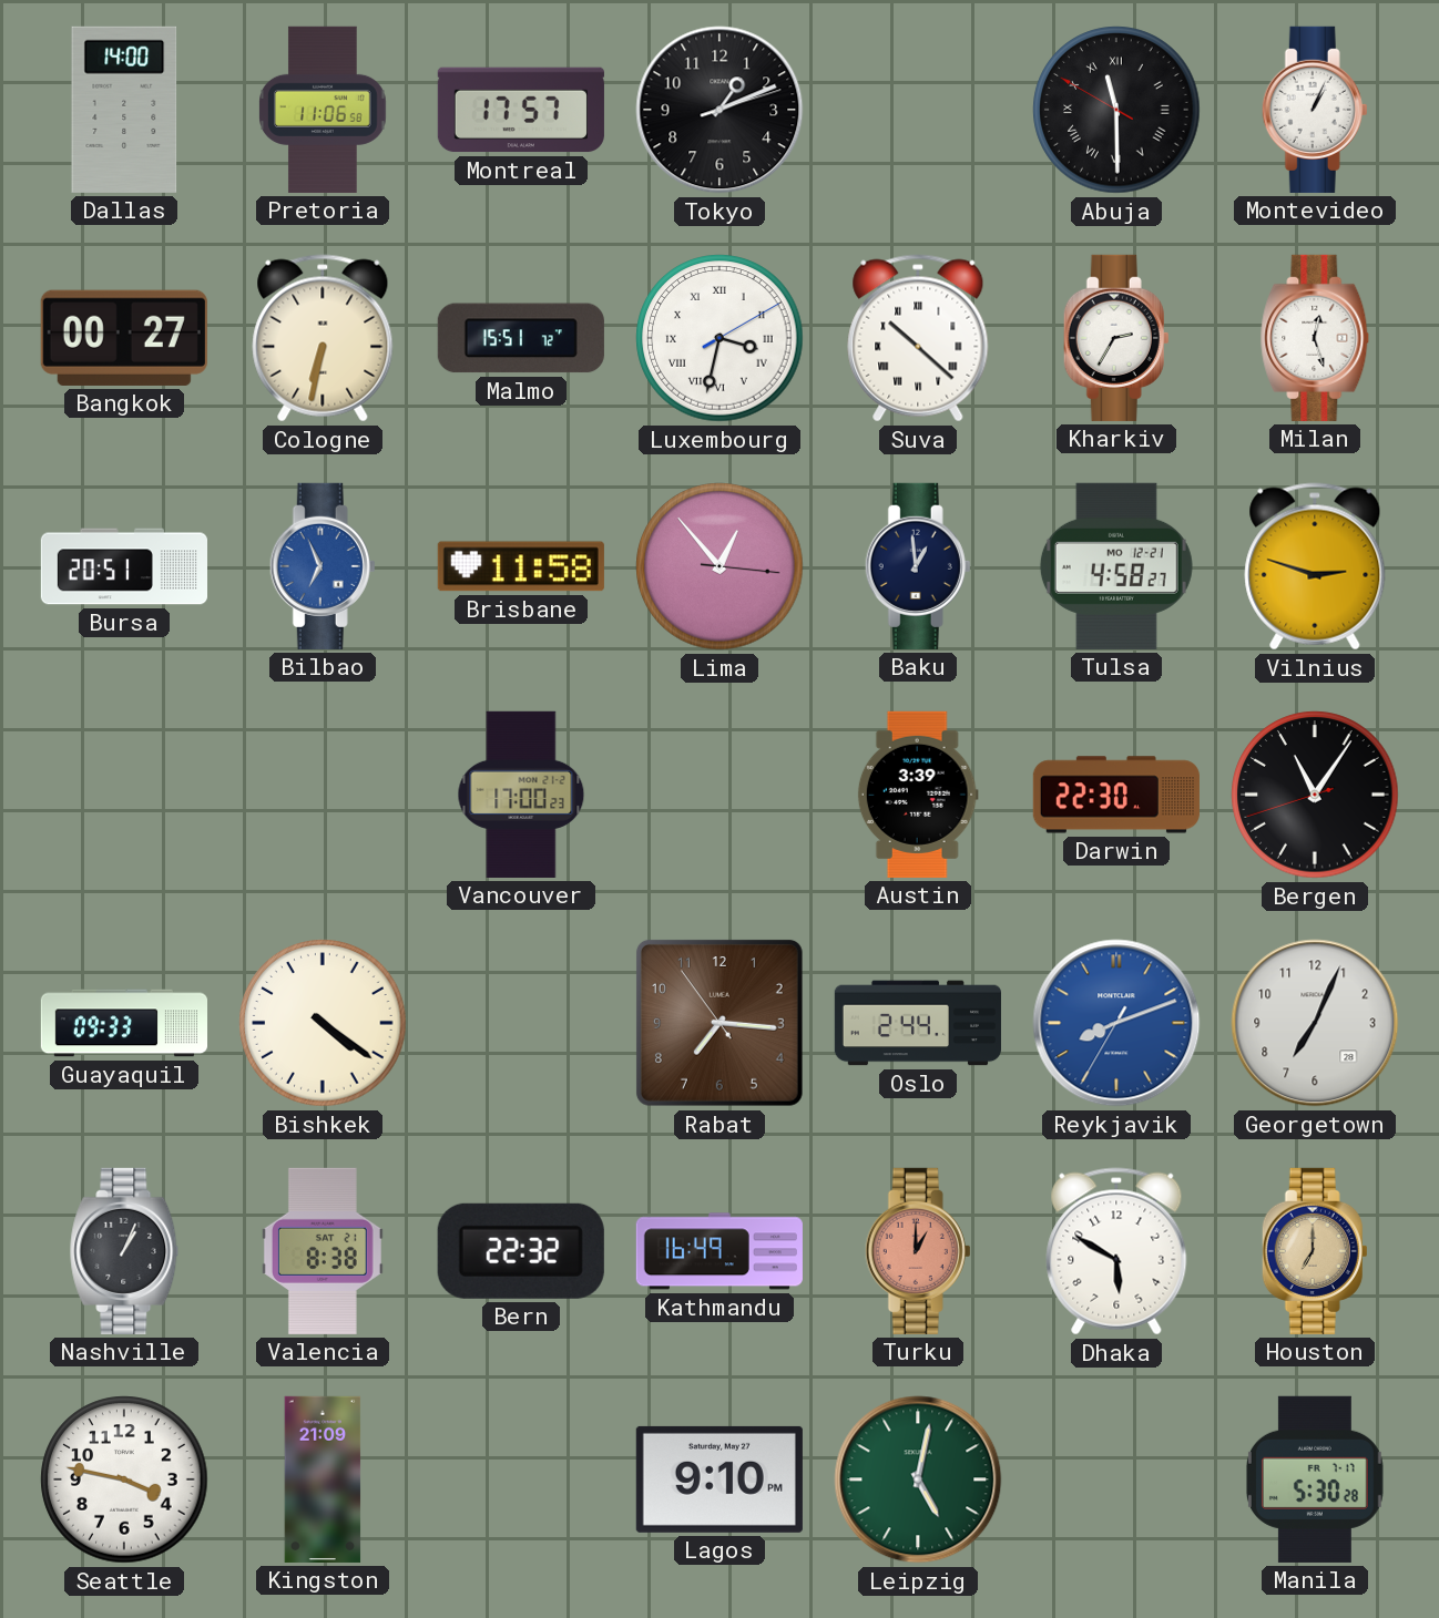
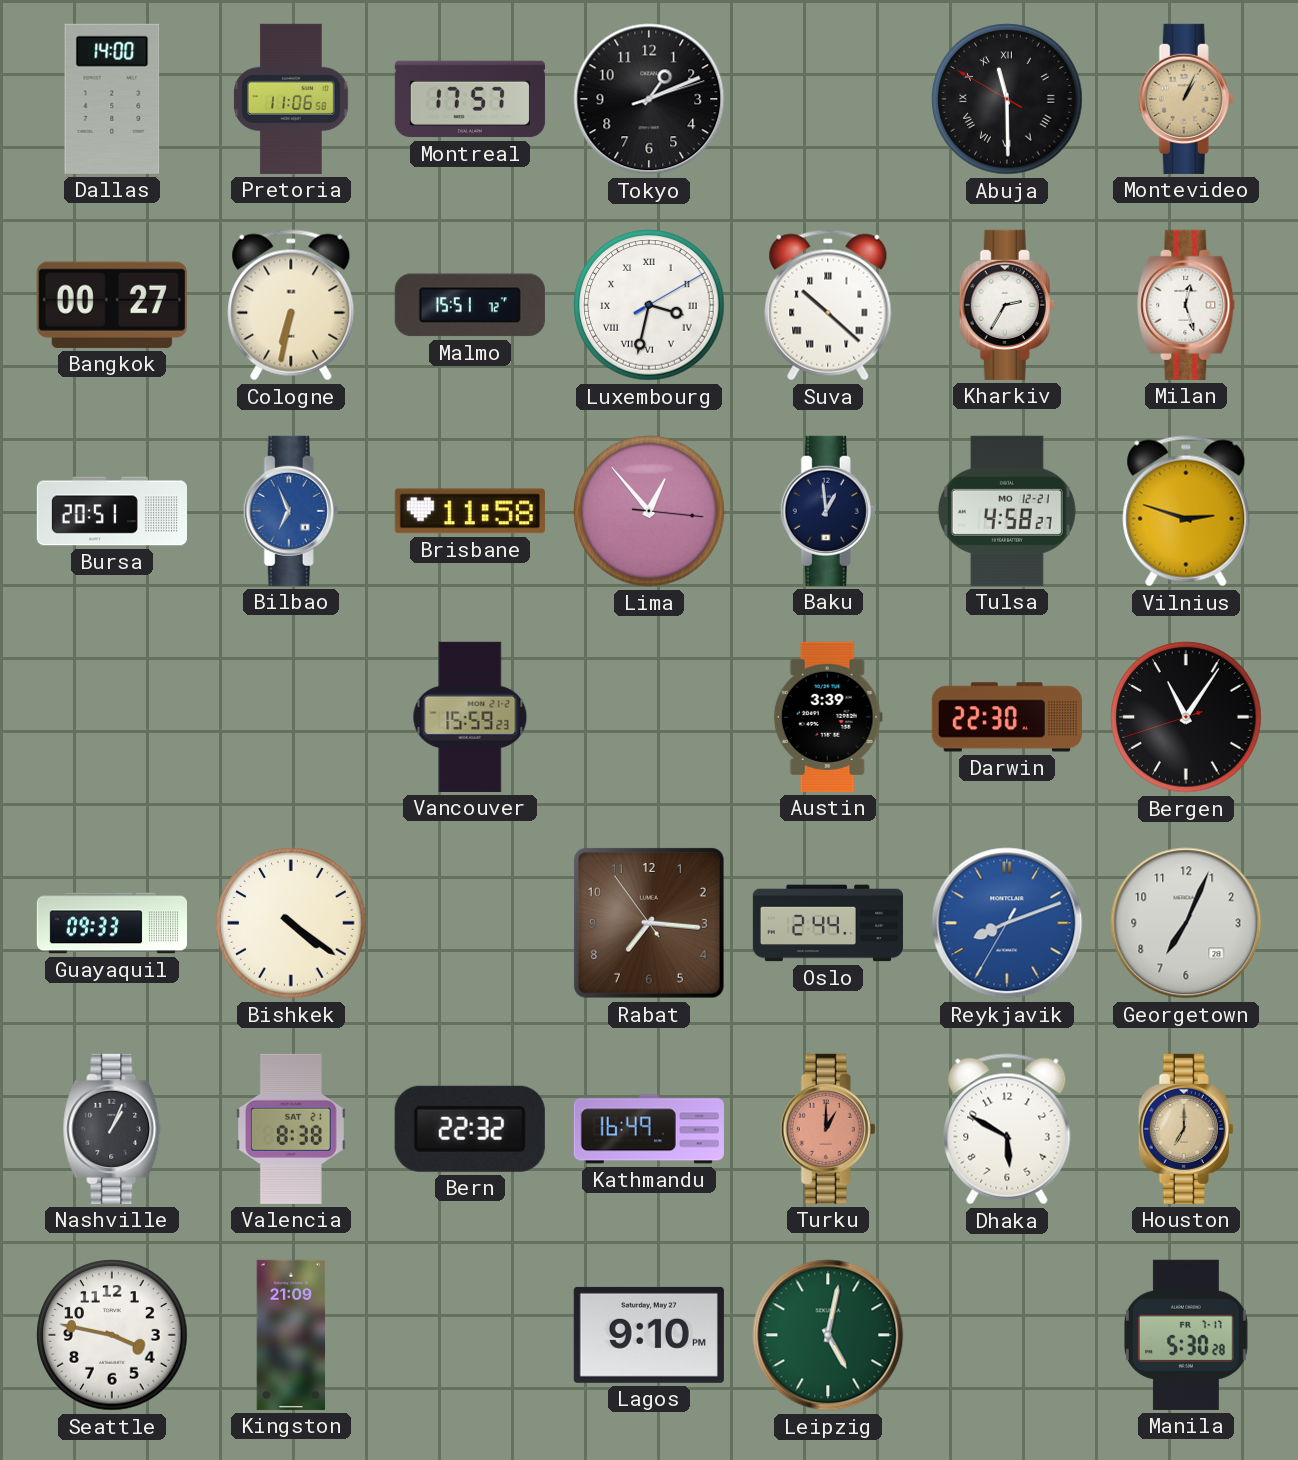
Montevideo dial: white -> champagne
Vancouver: 17:00 -> 15:59
